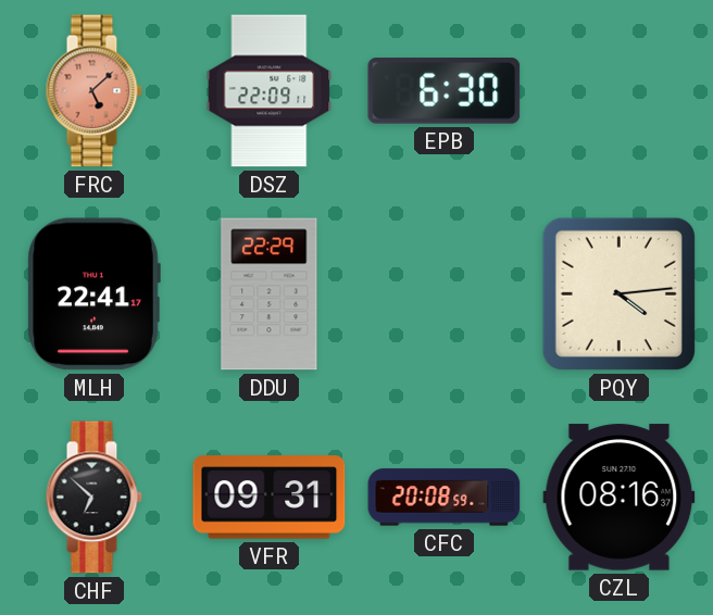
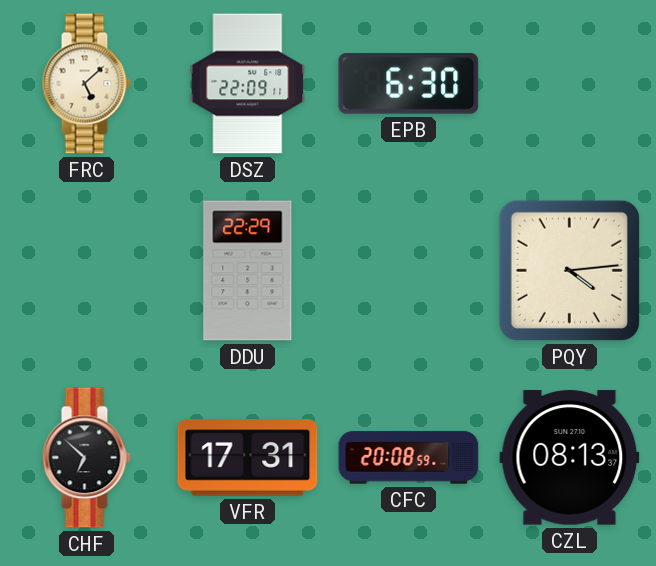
FRC dial: salmon -> cream
MLH: 22:41 -> none
VFR: 09:31 -> 17:31
CZL: 08:16 -> 08:13
